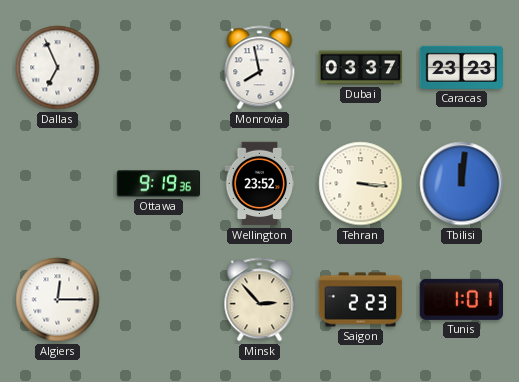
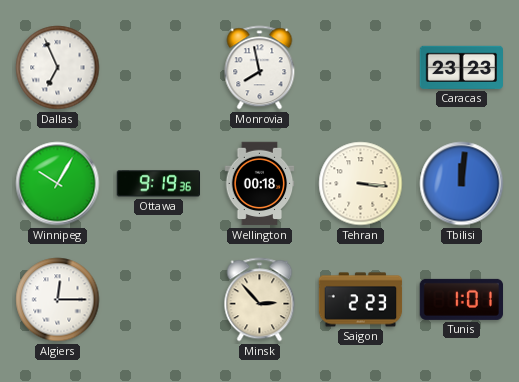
Dubai: 03:37 -> none
Winnipeg: none -> 10:05
Wellington: 23:52 -> 00:18
